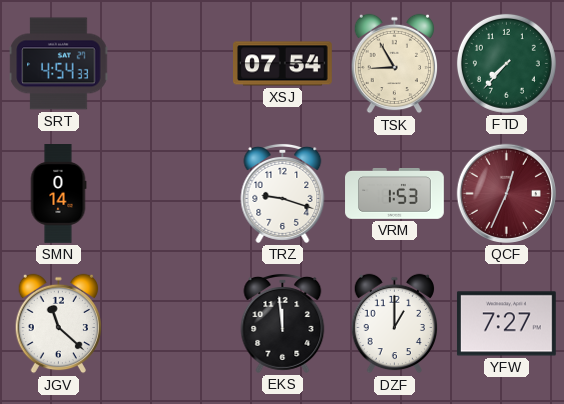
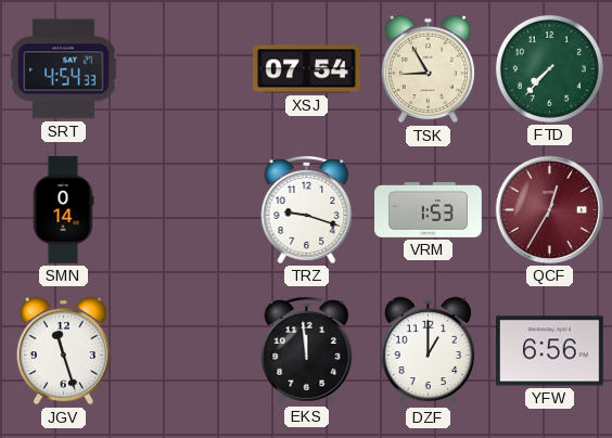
QCF: 12:34 -> 12:35
JGV: 11:22 -> 11:27
YFW: 7:27 -> 6:56
